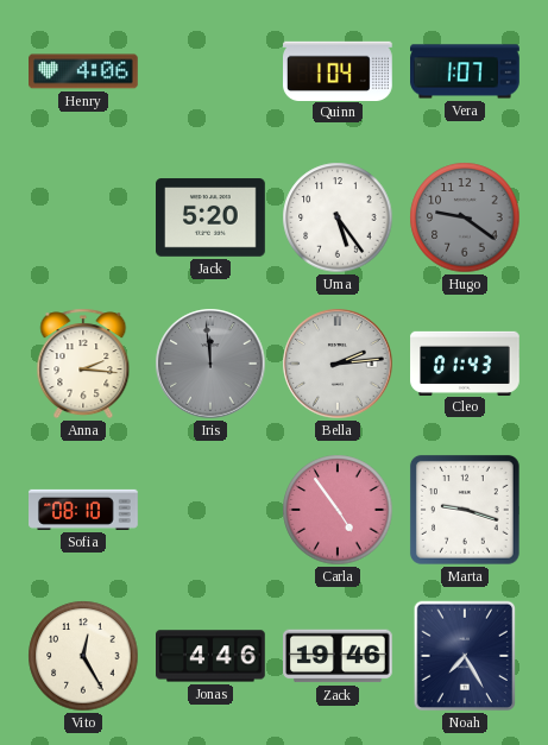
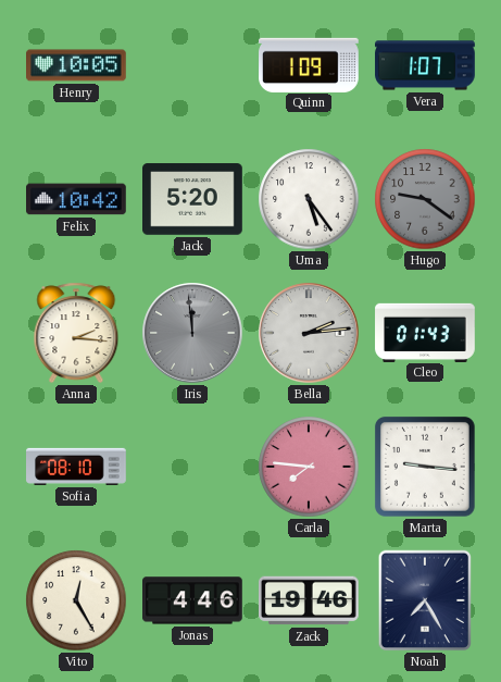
Henry: 4:06 -> 10:05
Quinn: 1:04 -> 1:09
Felix: none -> 10:42
Carla: 4:54 -> 7:46
Marta: 9:18 -> 9:16
